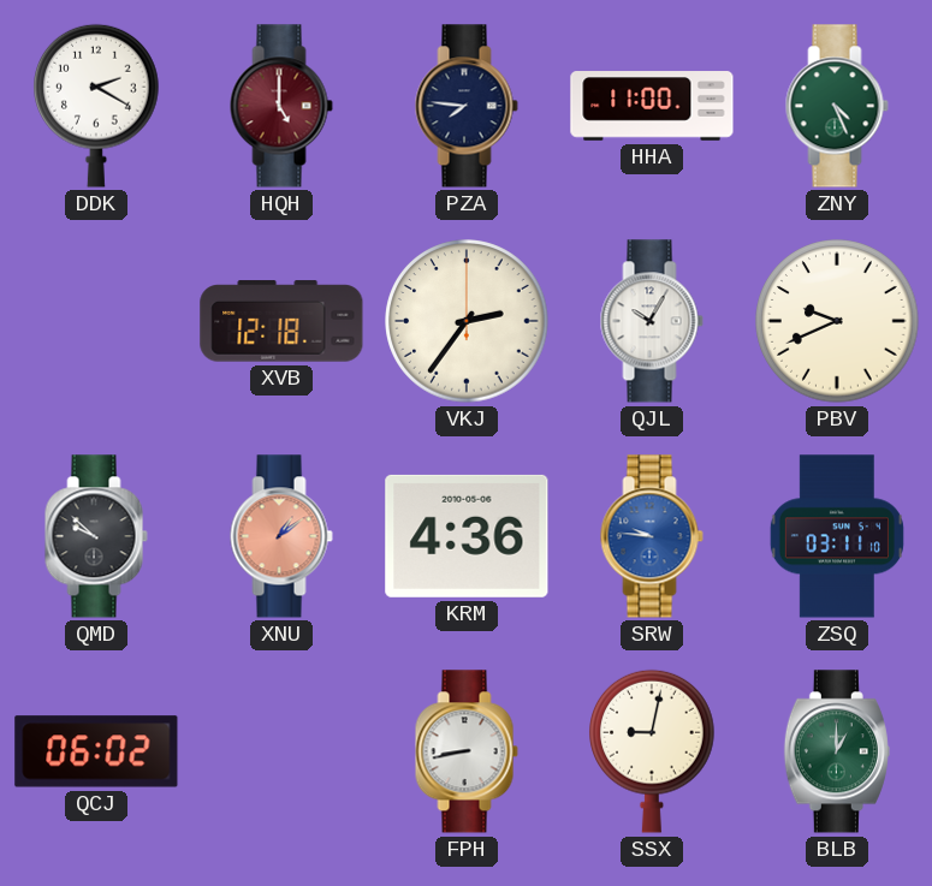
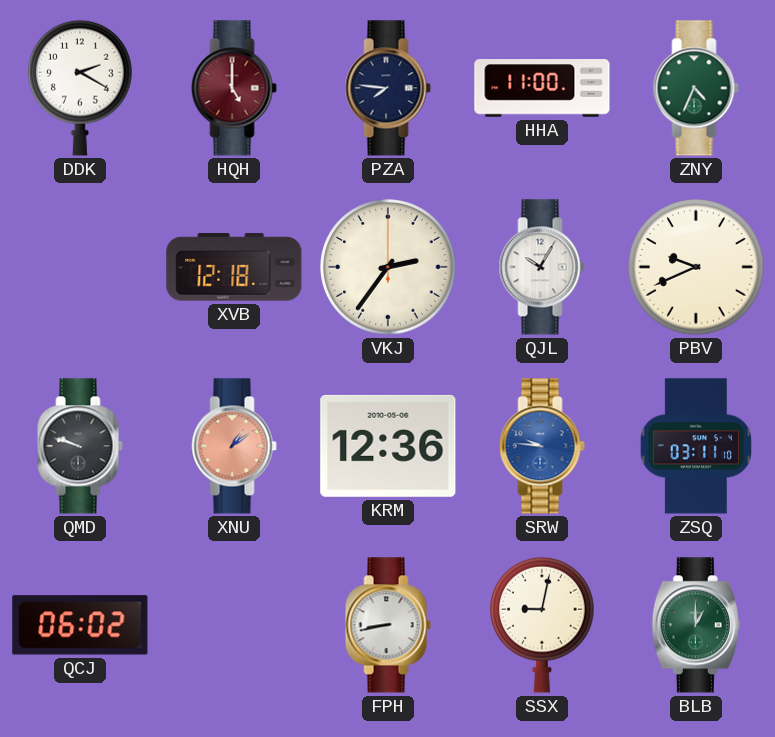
ZNY: 4:26 -> 4:34
QMD: 9:52 -> 9:48
KRM: 4:36 -> 12:36
